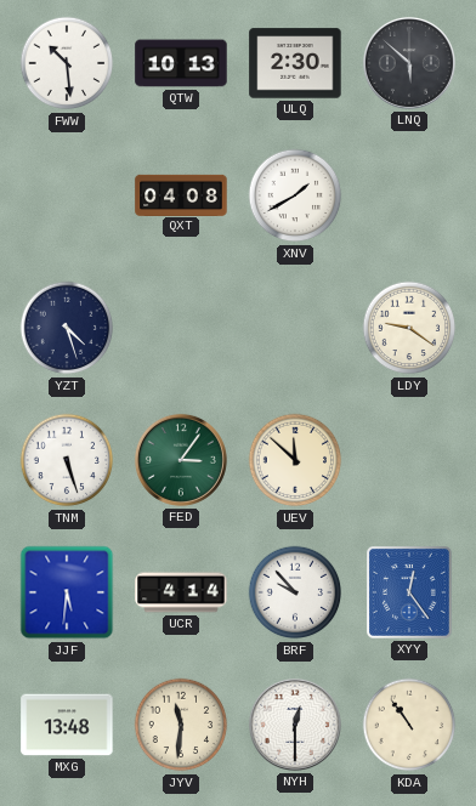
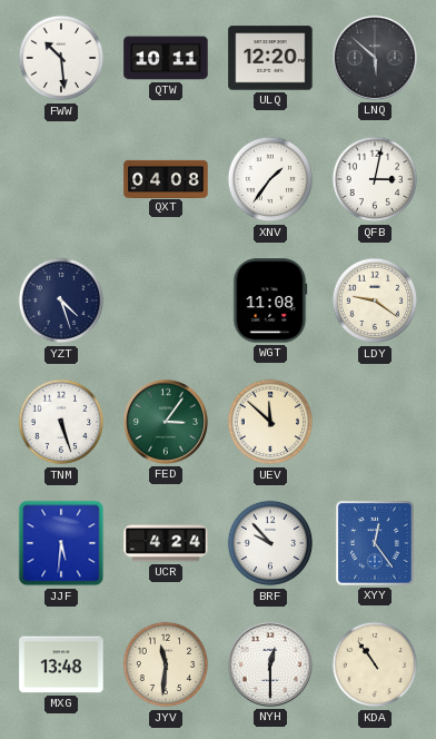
QTW: 10:13 -> 10:11
ULQ: 2:30 -> 12:20
XNV: 1:40 -> 1:36
QFB: none -> 3:02
WGT: none -> 11:08
UCR: 4:14 -> 4:24
